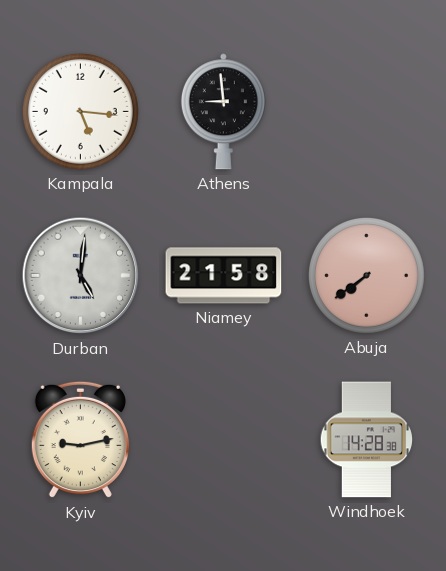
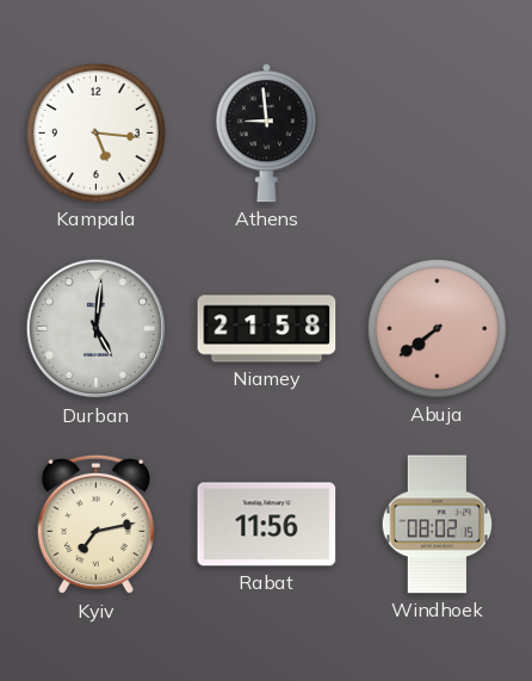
Kyiv: 9:13 -> 7:13
Rabat: none -> 11:56
Windhoek: 14:28 -> 08:02
